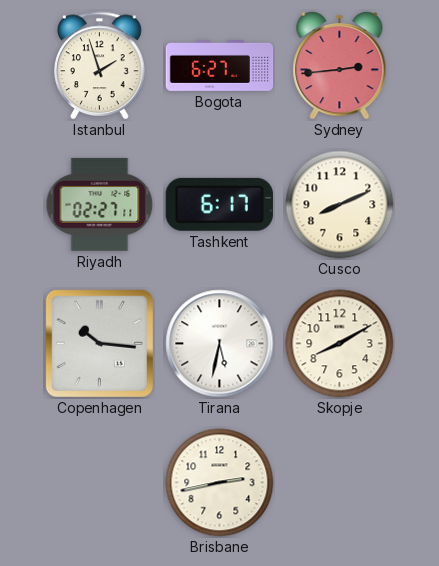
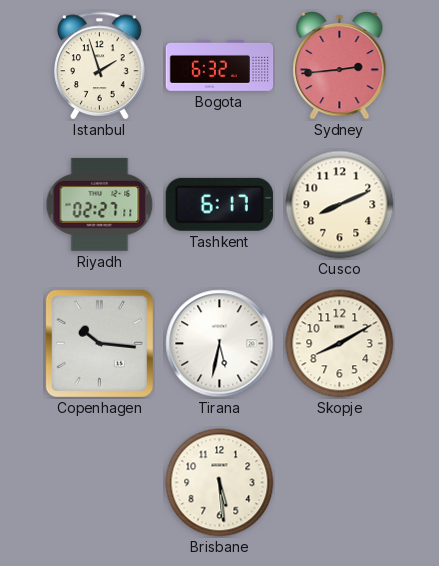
Bogota: 6:27 -> 6:32
Brisbane: 2:43 -> 5:29
